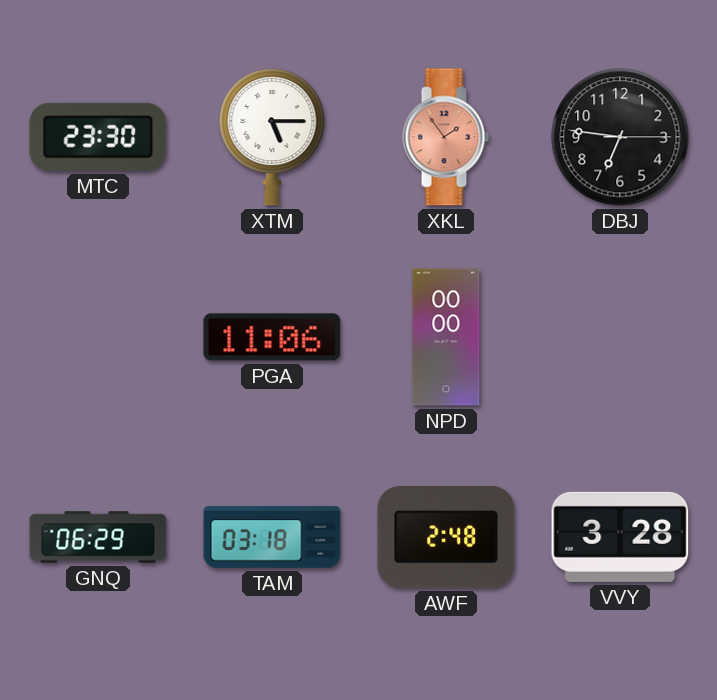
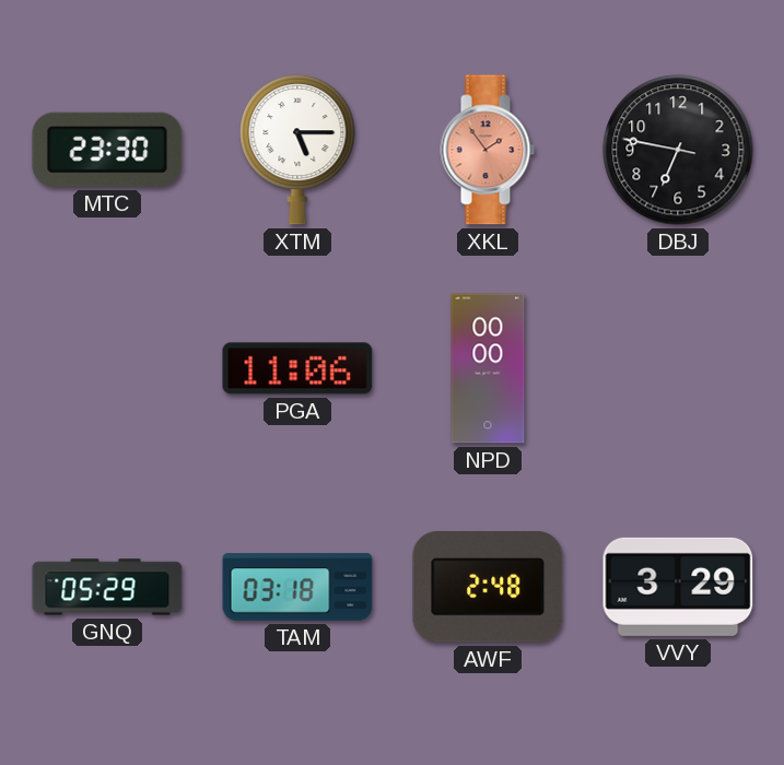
DBJ: 6:46:15 -> 6:46:47
GNQ: 06:29 -> 05:29
VVY: 3:28 -> 3:29
